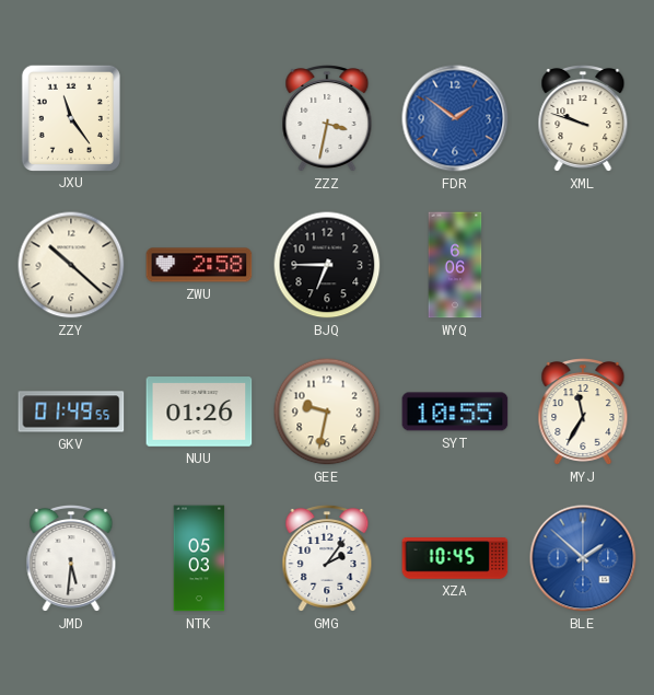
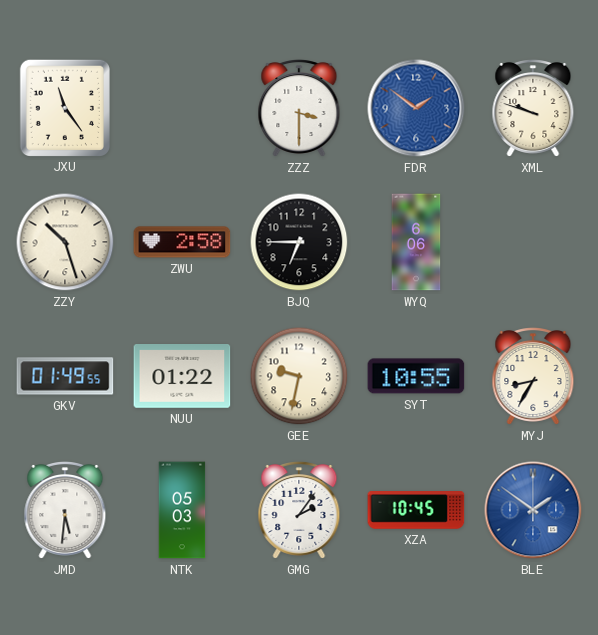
ZZZ: 3:32 -> 3:30
ZZY: 10:22 -> 10:27
NUU: 01:26 -> 01:22
MYJ: 11:35 -> 8:35
BLE: 1:52 -> 1:51
